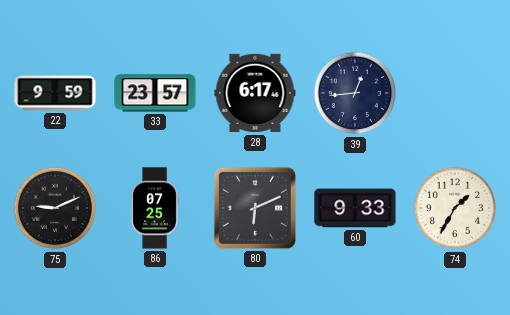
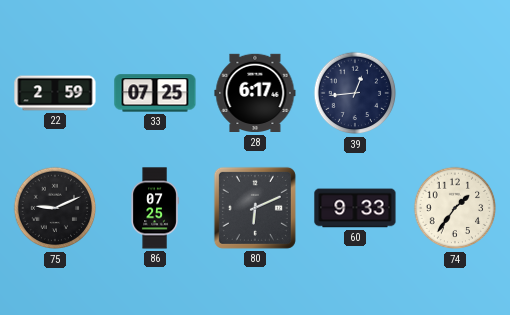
22: 9:59 -> 2:59
33: 23:57 -> 07:25
74: 1:35 -> 1:36
